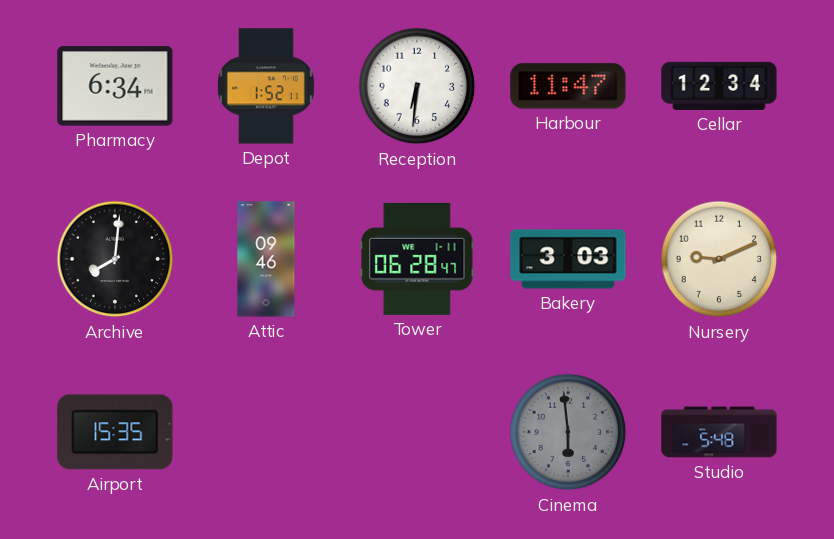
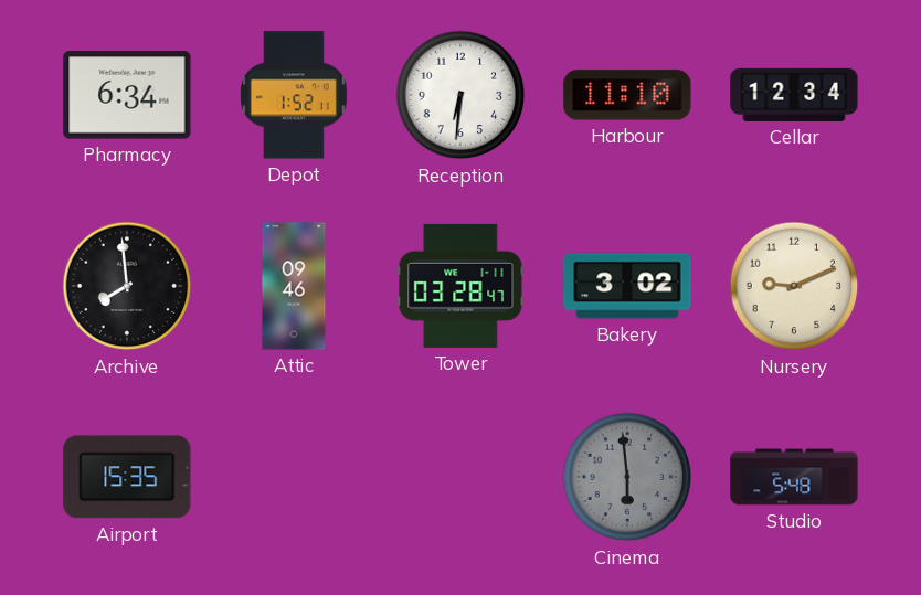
Harbour: 11:47 -> 11:10
Archive: 8:01 -> 7:59
Tower: 06:28 -> 03:28
Bakery: 3:03 -> 3:02
